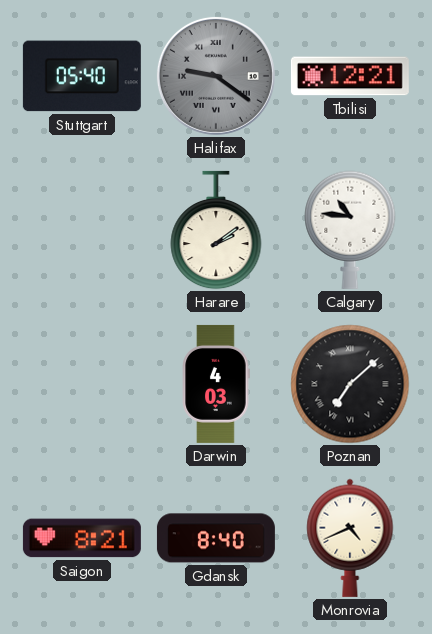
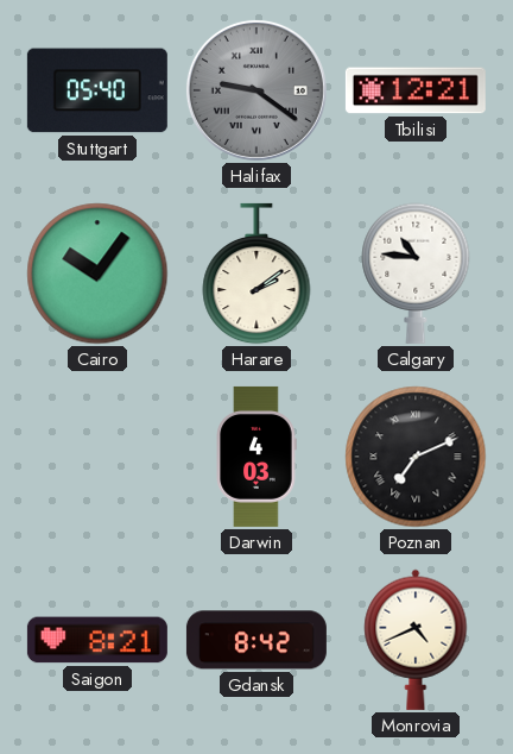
Cairo: none -> 10:06
Poznan: 7:08 -> 7:11
Gdansk: 8:40 -> 8:42
